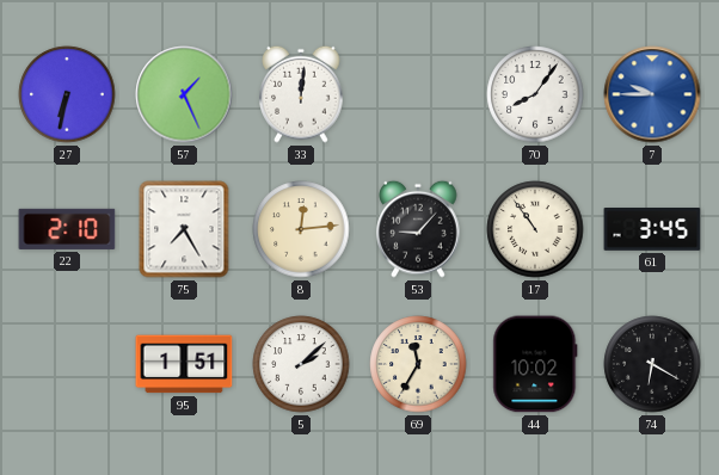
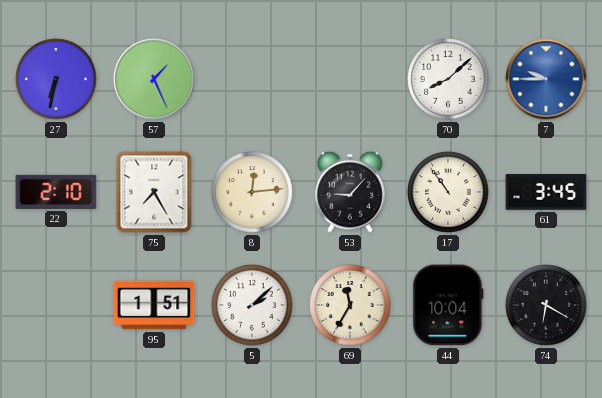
33: 12:01 -> none
70: 8:06 -> 8:08
44: 10:02 -> 10:04
